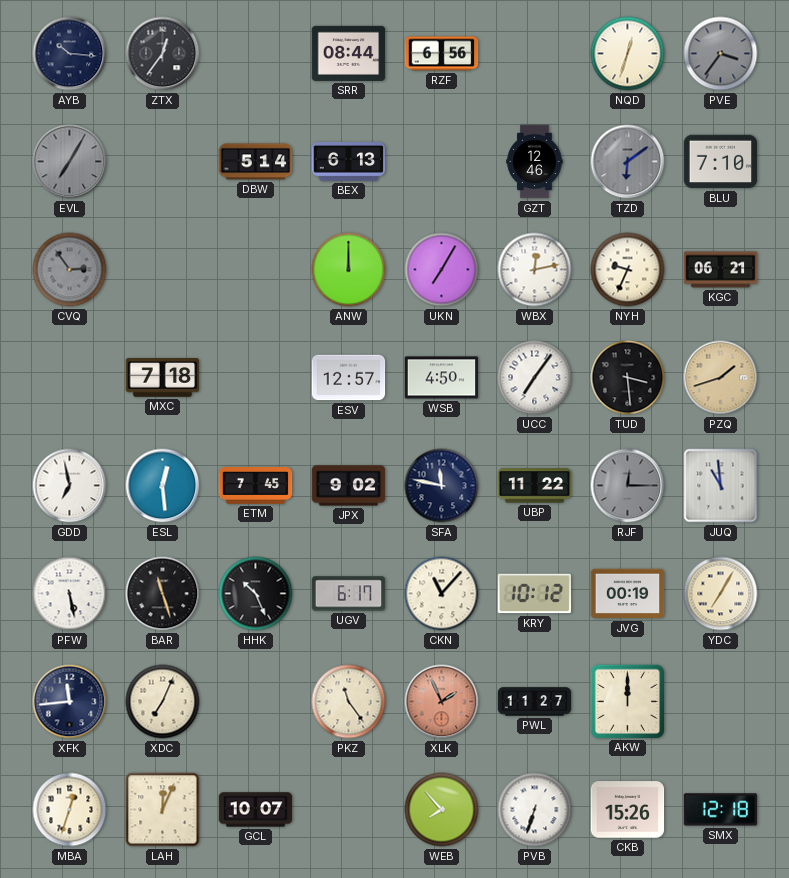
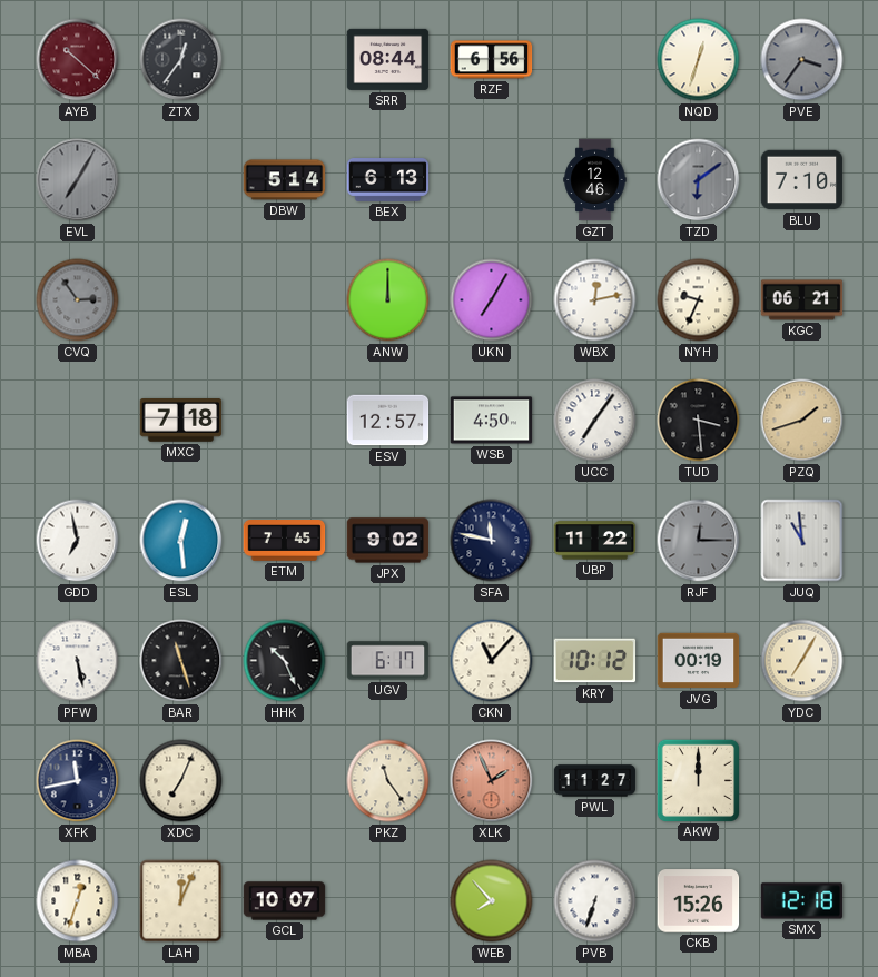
AYB: 10:16 -> 10:22
AYB dial: navy -> burgundy
XFK: 11:44 -> 11:43
